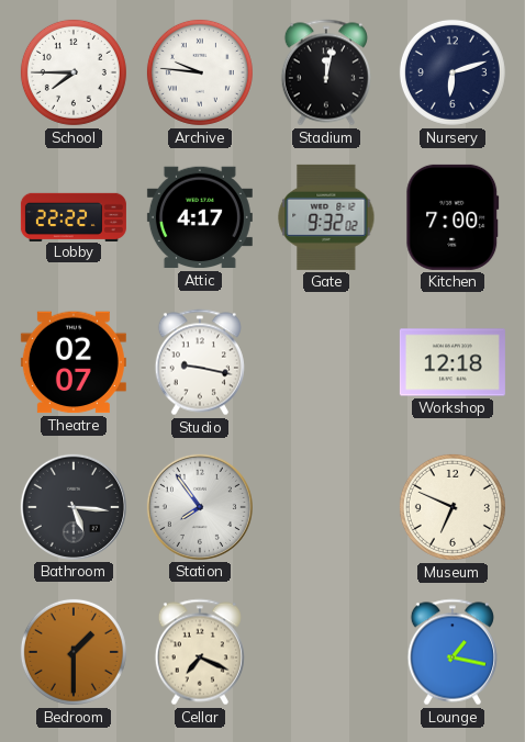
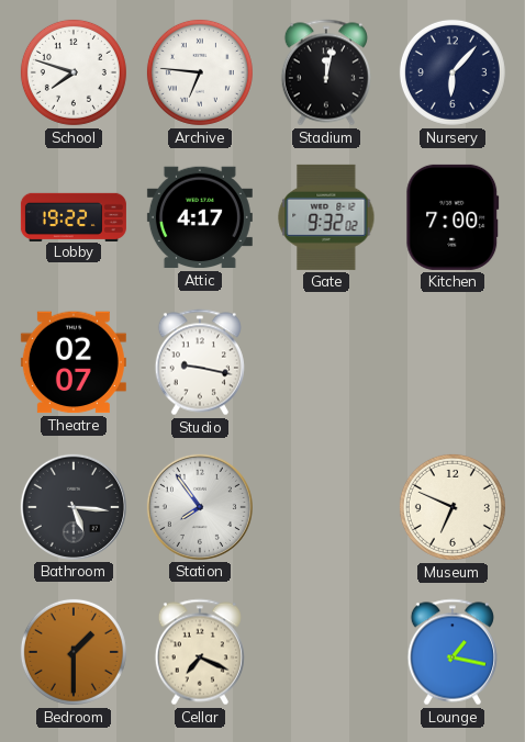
School: 7:45 -> 7:48
Archive: 9:46 -> 6:46
Nursery: 6:12 -> 6:07
Lobby: 22:22 -> 19:22
Workshop: 12:18 -> none
